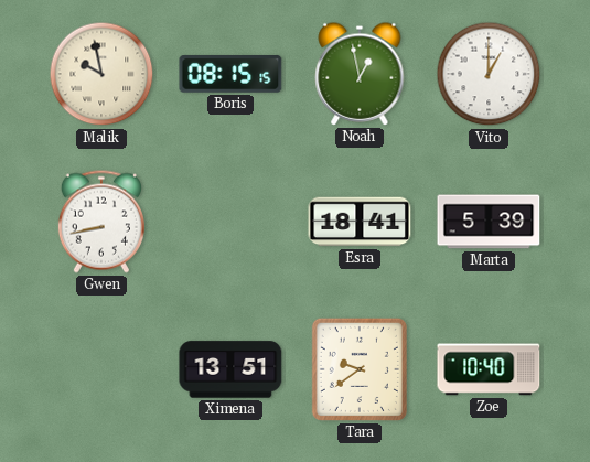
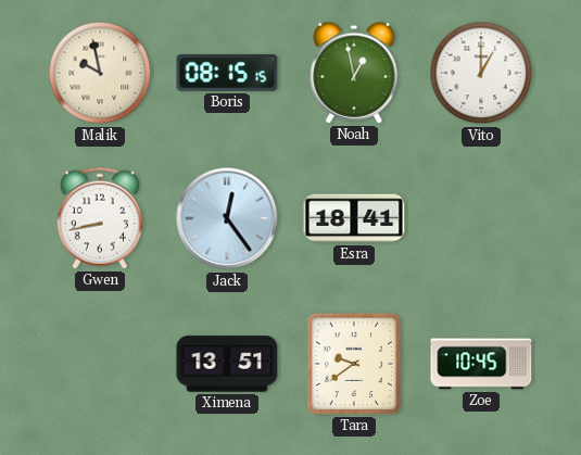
Jack: none -> 12:24
Marta: 5:39 -> none
Zoe: 10:40 -> 10:45
